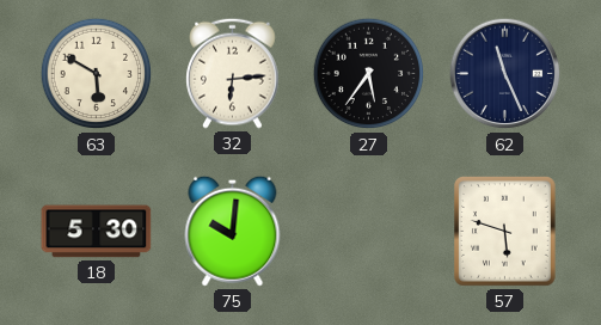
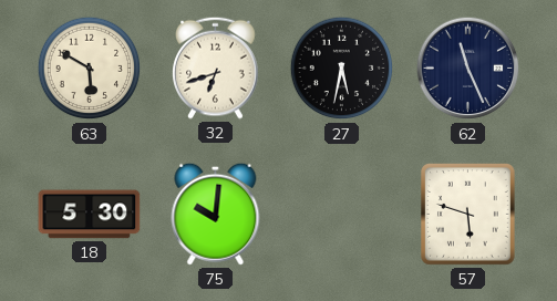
32: 6:14 -> 6:42
27: 5:36 -> 5:32
